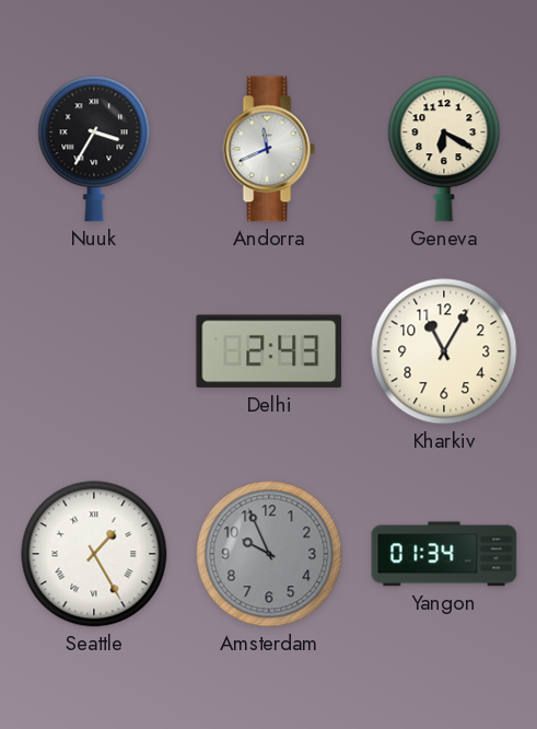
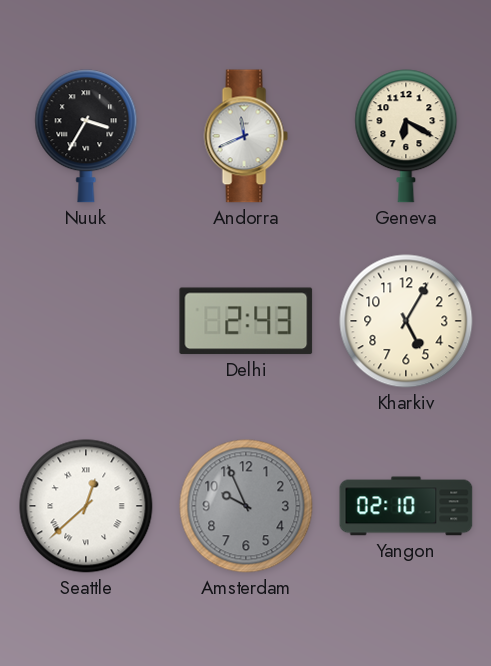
Kharkiv: 11:05 -> 5:05
Seattle: 1:25 -> 12:38
Yangon: 01:34 -> 02:10
